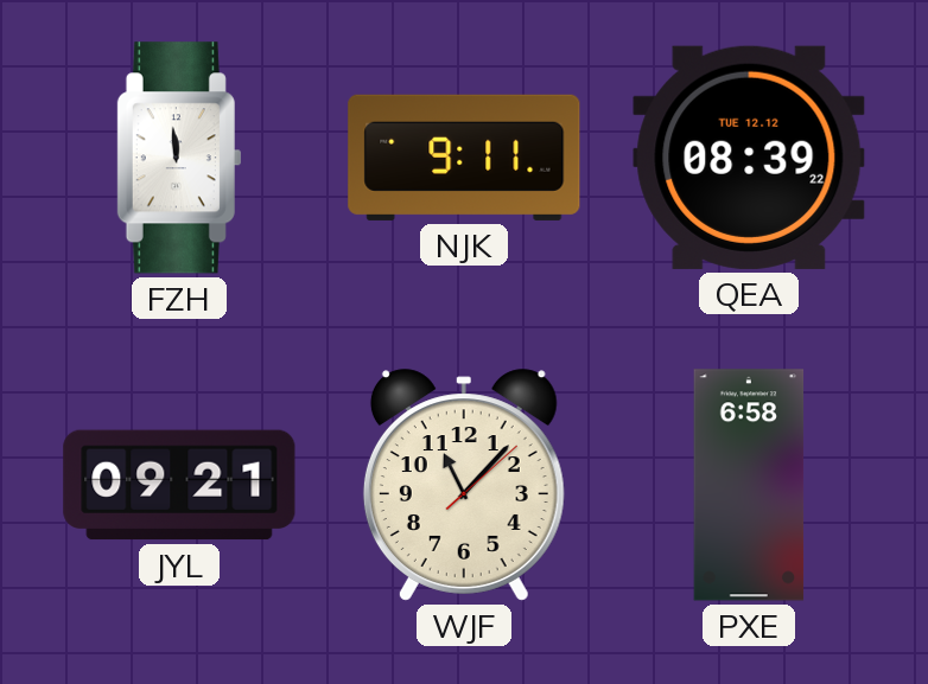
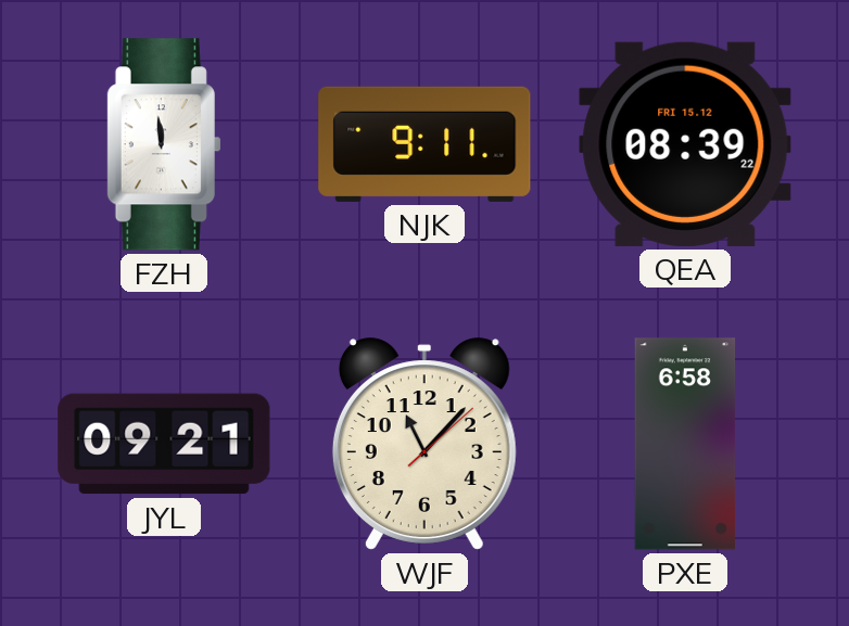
QEA date: TUE 12.12 -> FRI 15.12
